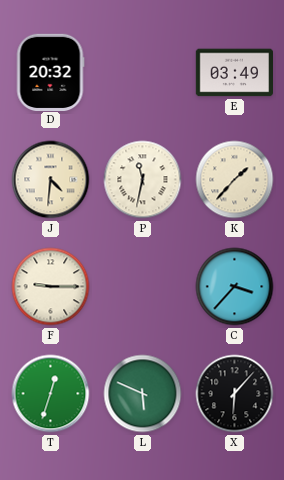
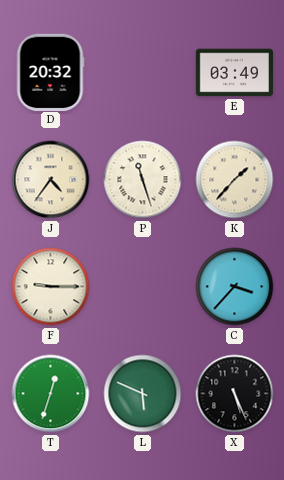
J: 4:31 -> 4:36
P: 11:32 -> 11:27
X: 6:07 -> 5:26
